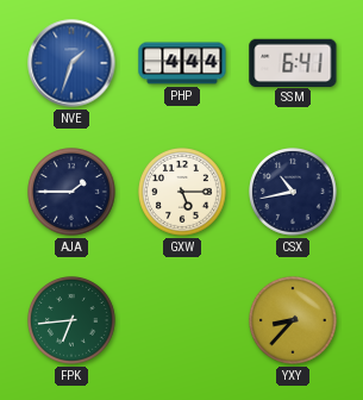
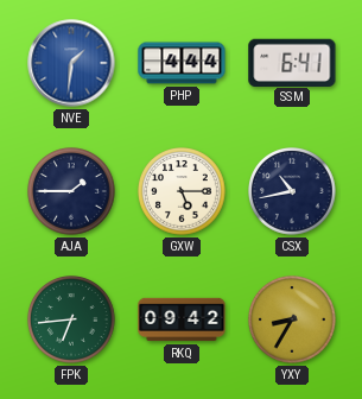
NVE: 1:33 -> 1:31
RKQ: none -> 09:42
YXY: 8:37 -> 8:35
